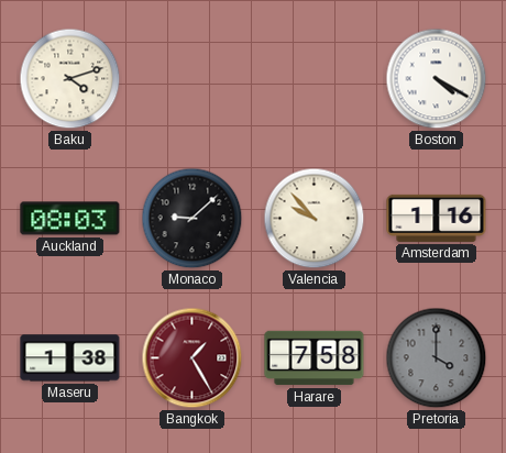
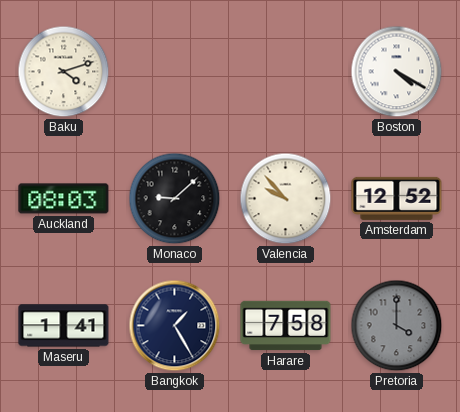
Amsterdam: 1:16 -> 12:52
Maseru: 1:38 -> 1:41
Bangkok dial: burgundy -> navy
